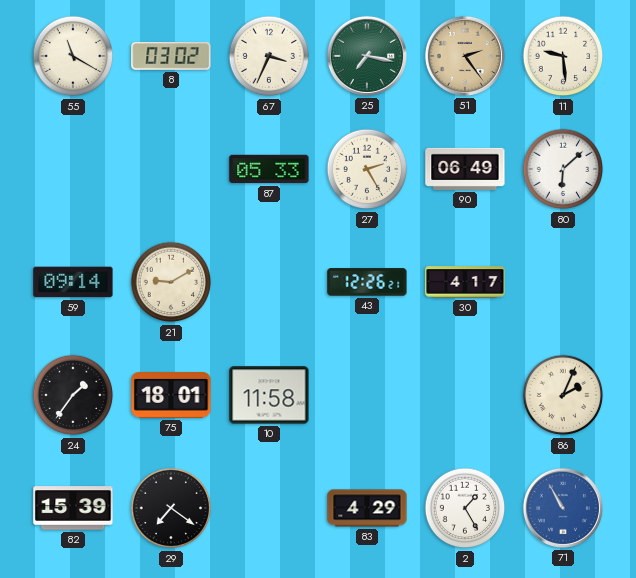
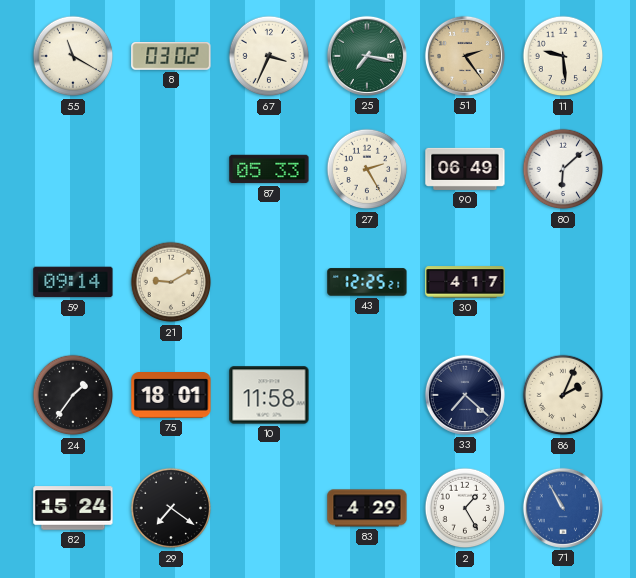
43: 12:26 -> 12:25
33: none -> 7:22
82: 15:39 -> 15:24
